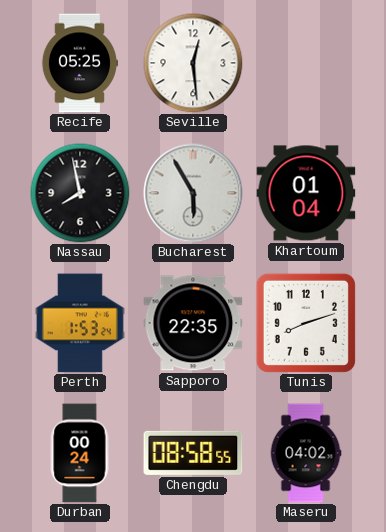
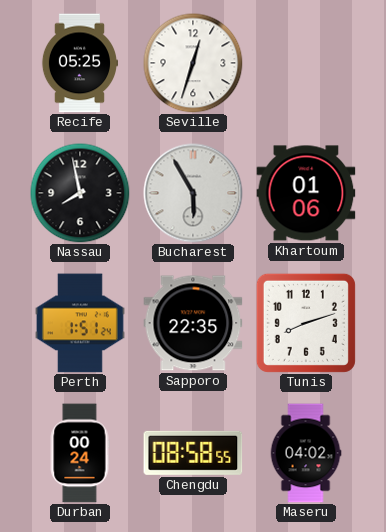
Seville: 12:29 -> 12:33
Khartoum: 01:04 -> 01:06
Perth: 1:53 -> 1:51
